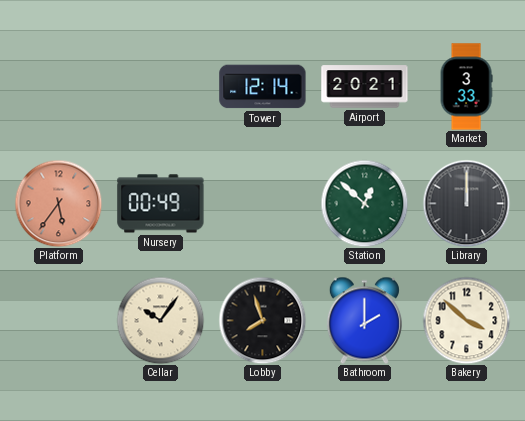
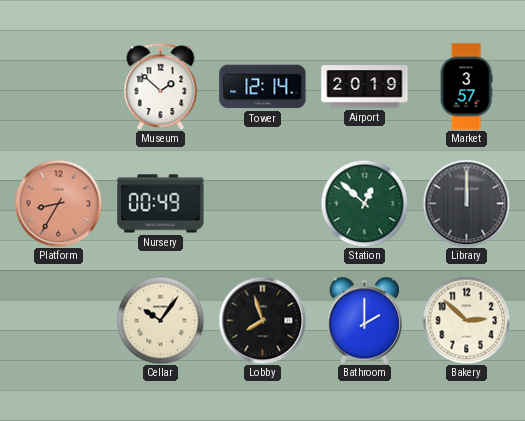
Museum: none -> 1:52
Airport: 20:21 -> 20:19
Market: 3:33 -> 3:57
Platform: 5:36 -> 8:35
Bakery: 3:52 -> 2:52
